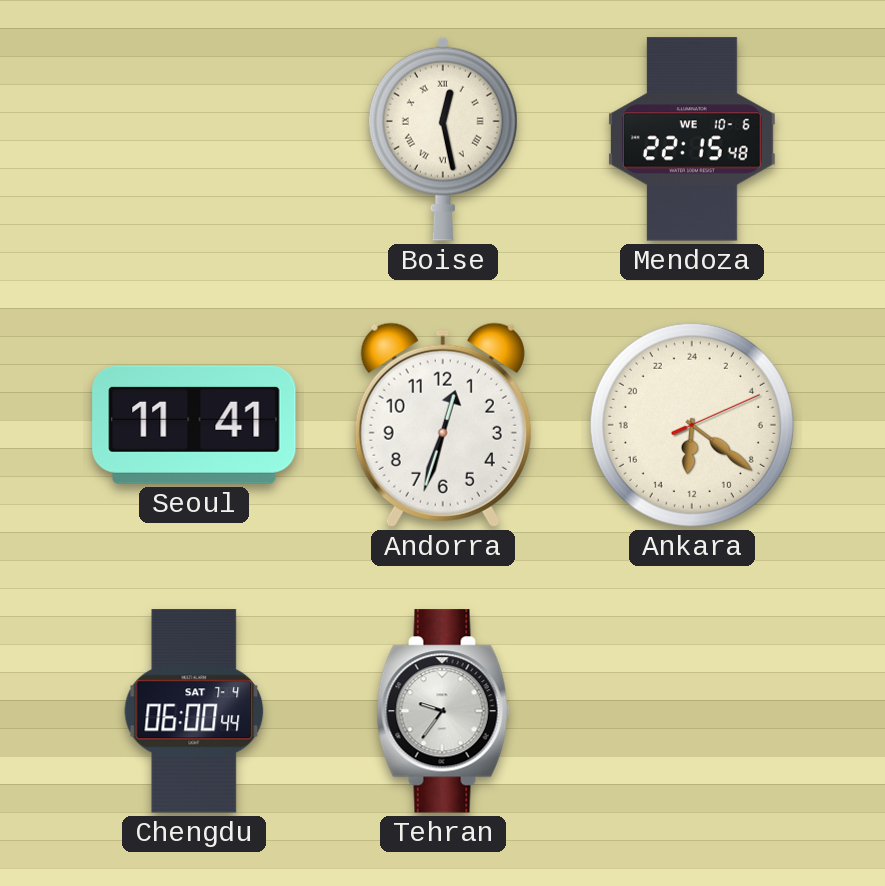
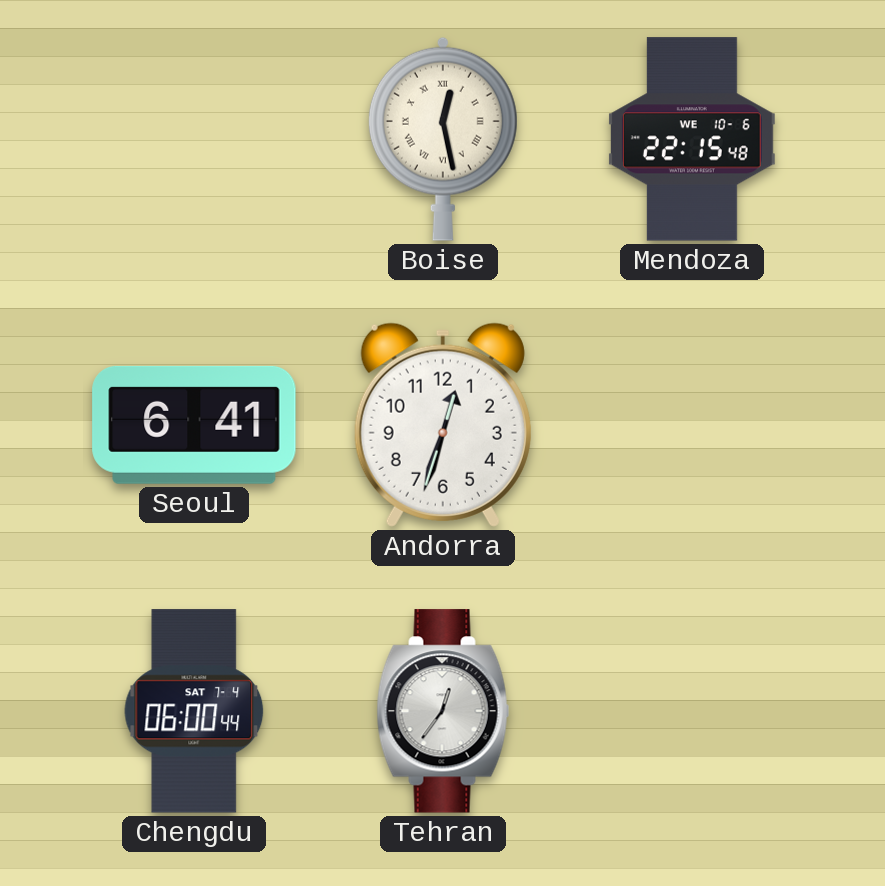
Seoul: 11:41 -> 6:41
Ankara: 12:21 -> none
Tehran: 9:36 -> 12:36
